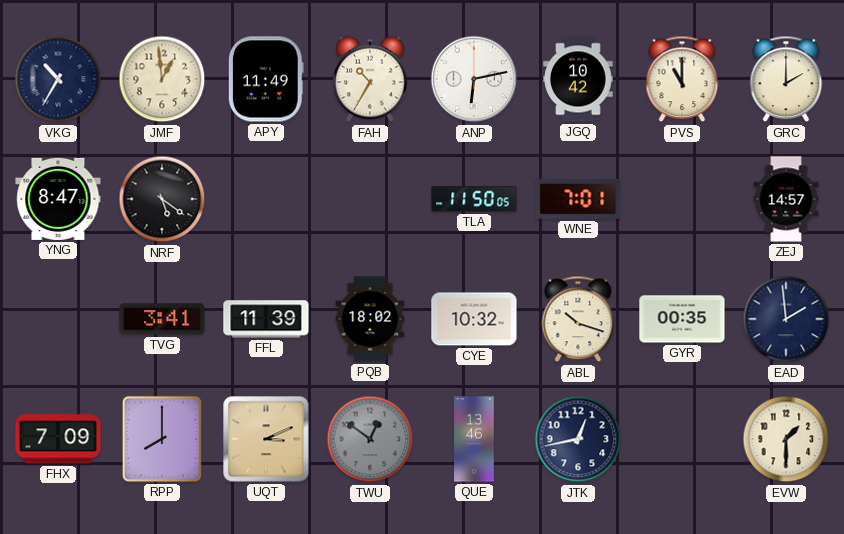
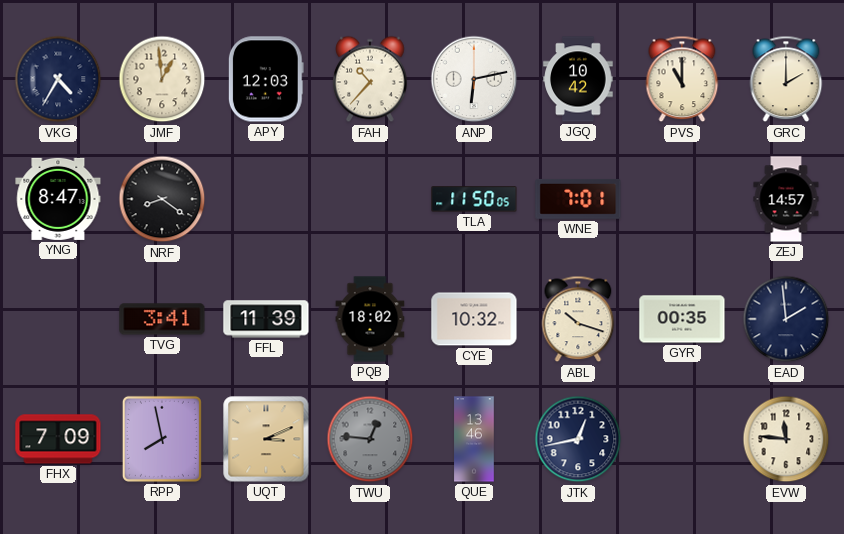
VKG: 10:35 -> 4:35
APY: 11:49 -> 12:03
FAH: 10:35 -> 10:37
NRF: 5:21 -> 8:21
RPP: 8:00 -> 7:58
TWU: 12:51 -> 12:46
EVW: 1:30 -> 11:46
